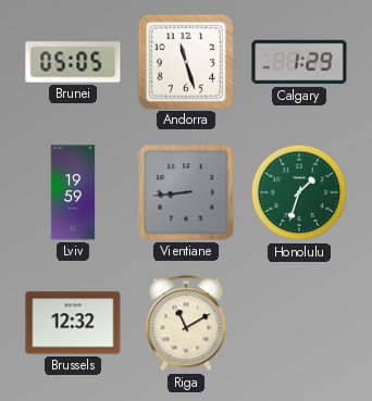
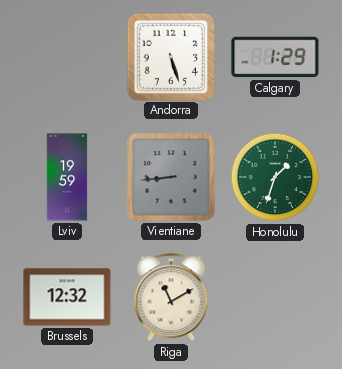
Brunei: 05:05 -> none
Andorra: 11:27 -> 5:27
